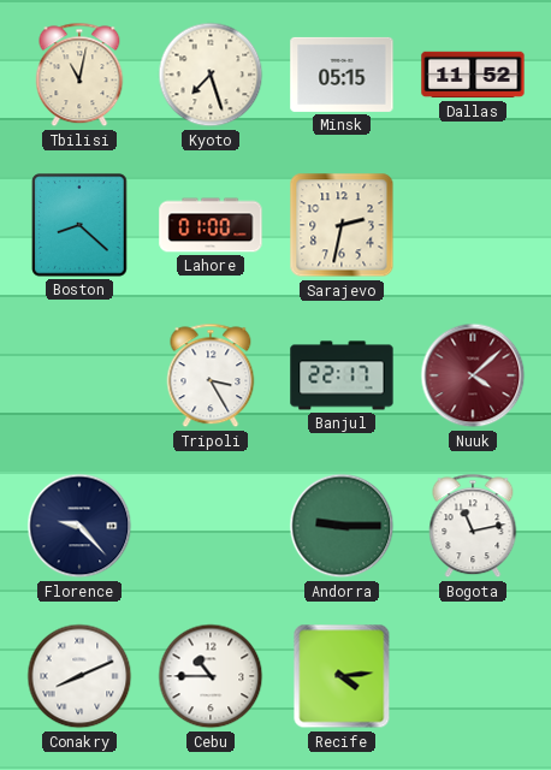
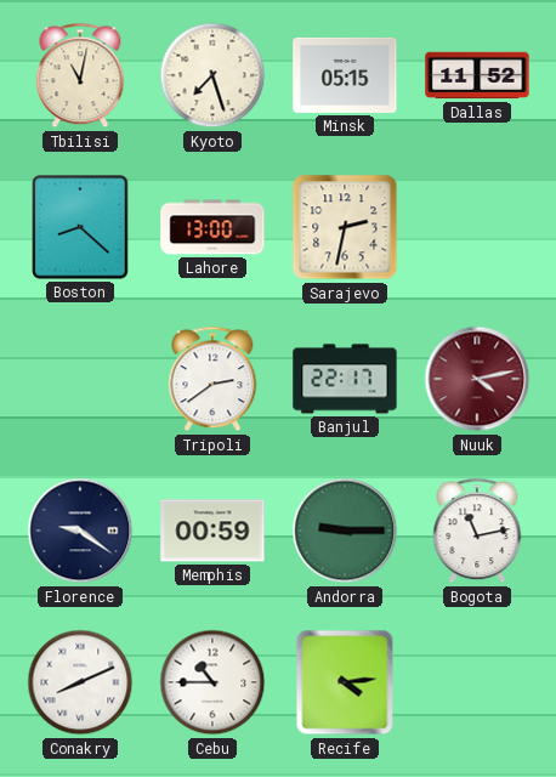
Lahore: 01:00 -> 13:00
Tripoli: 3:25 -> 2:39
Nuuk: 4:08 -> 4:13
Florence: 9:23 -> 9:21
Memphis: none -> 00:59
